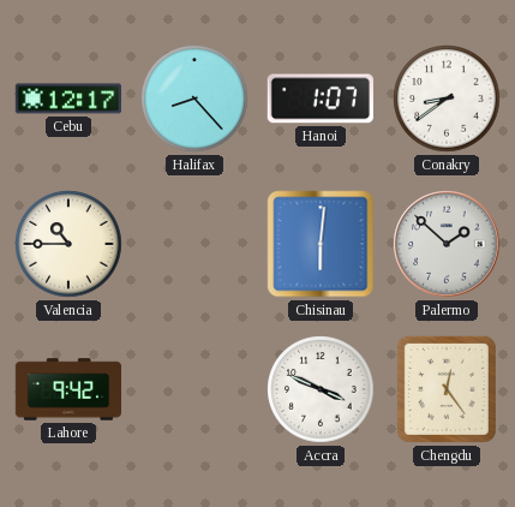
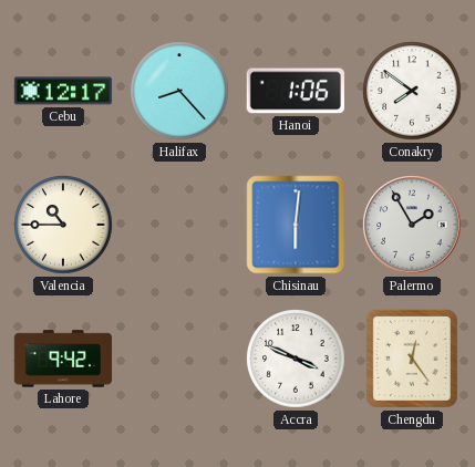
Hanoi: 1:07 -> 1:06
Conakry: 8:39 -> 7:51
Palermo: 1:52 -> 1:55
